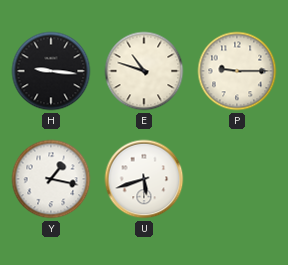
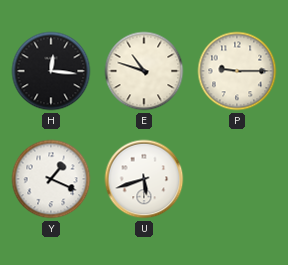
H: 9:16 -> 12:16
Y: 1:17 -> 1:19
